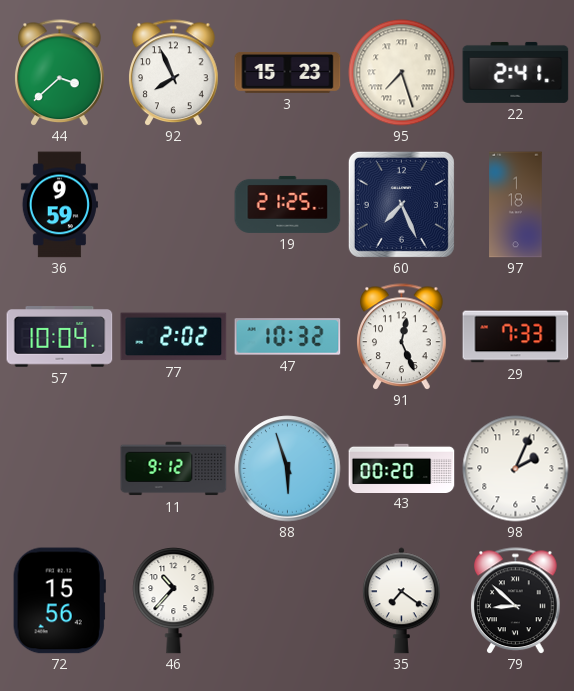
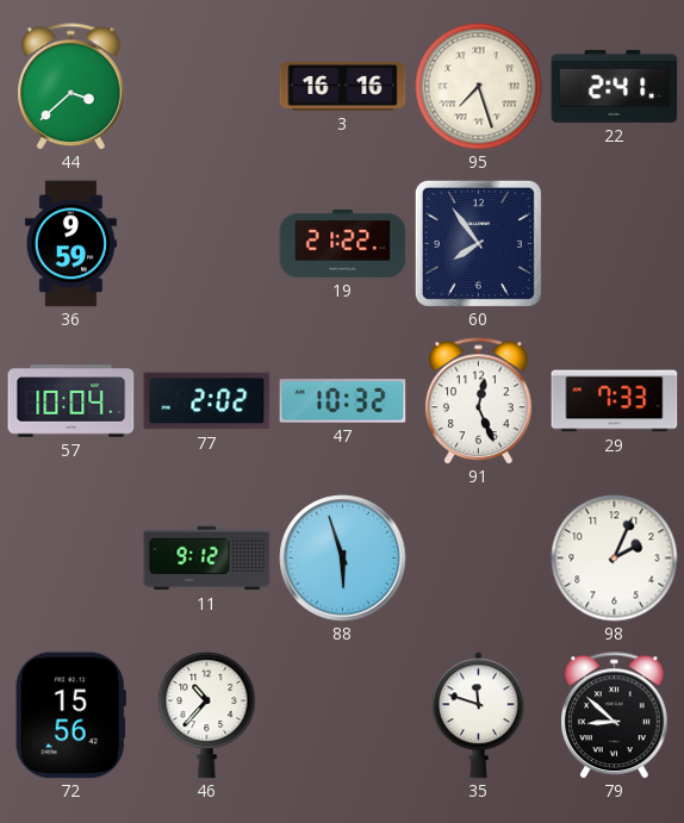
92: 7:56 -> none
3: 15:23 -> 16:16
19: 21:25 -> 21:22
60: 7:26 -> 7:54
97: 1:18 -> none
43: 00:20 -> none
35: 7:21 -> 11:48
